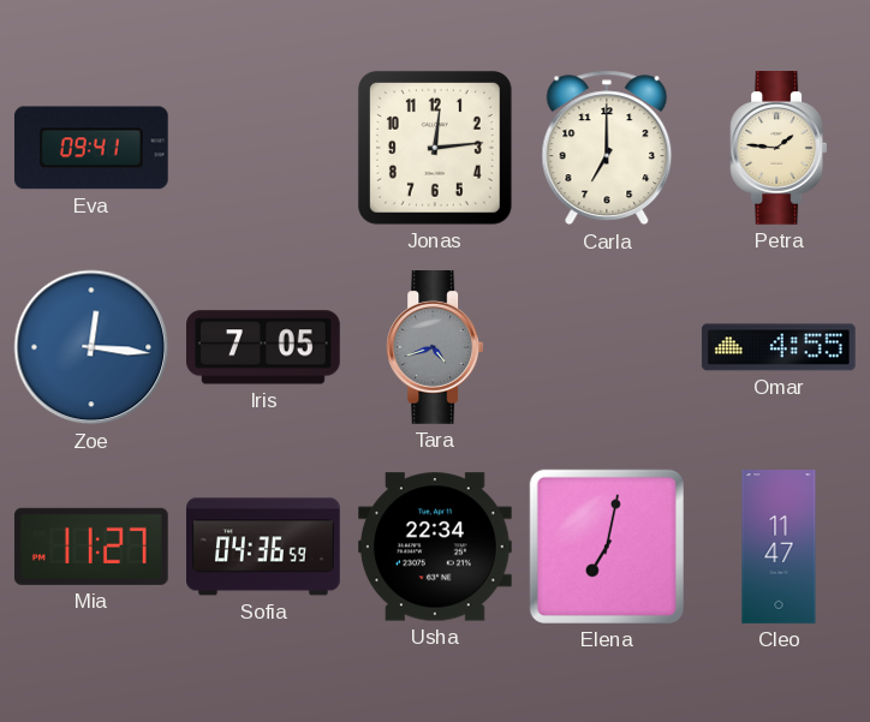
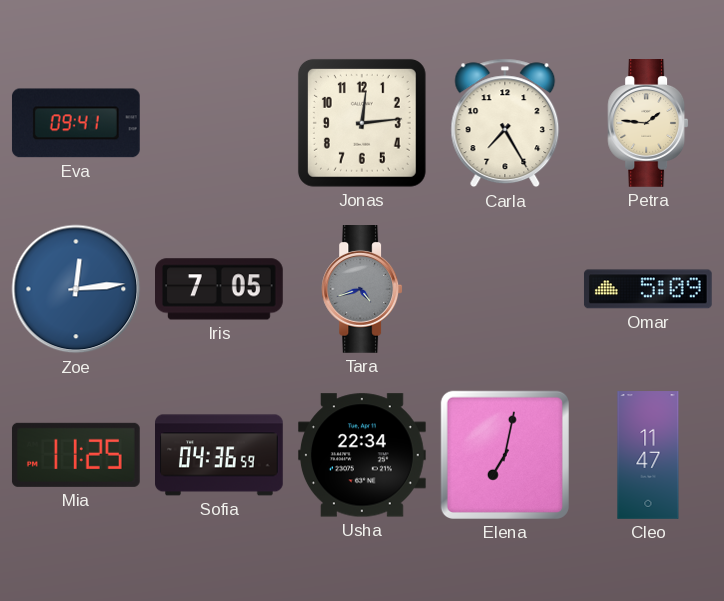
Carla: 7:00 -> 7:25
Zoe: 12:16 -> 12:14
Omar: 4:55 -> 5:09
Mia: 11:27 -> 11:25
